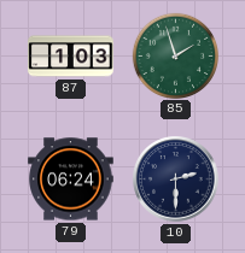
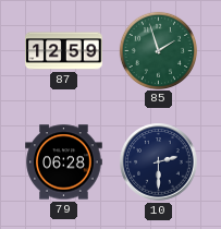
87: 1:03 -> 12:59
79: 06:24 -> 06:28
